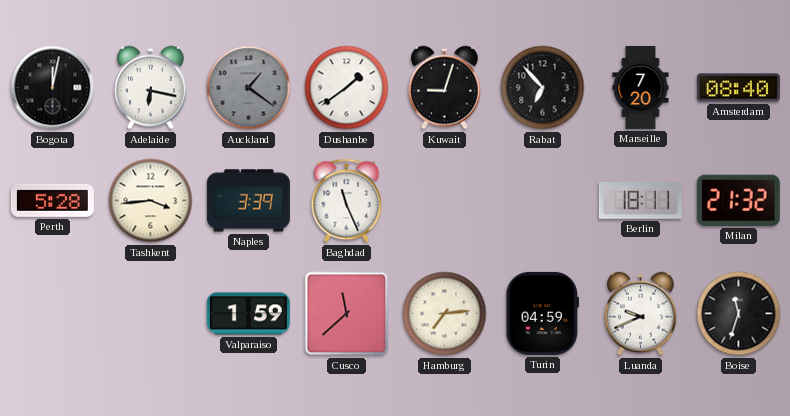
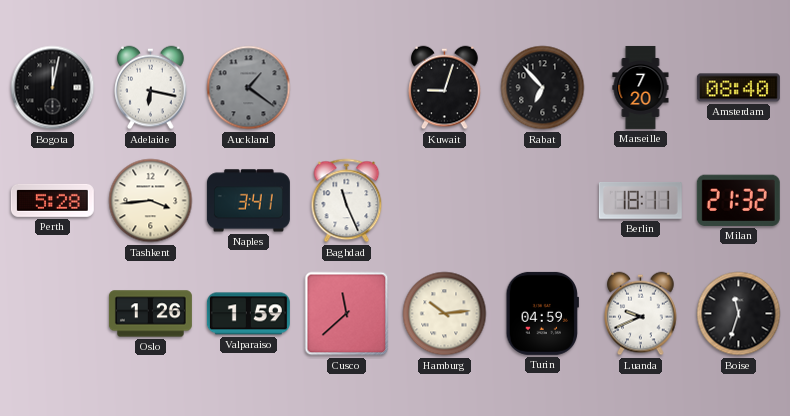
Dushanbe: 1:39 -> none
Naples: 3:39 -> 3:41
Oslo: none -> 1:26
Hamburg: 7:14 -> 10:14
